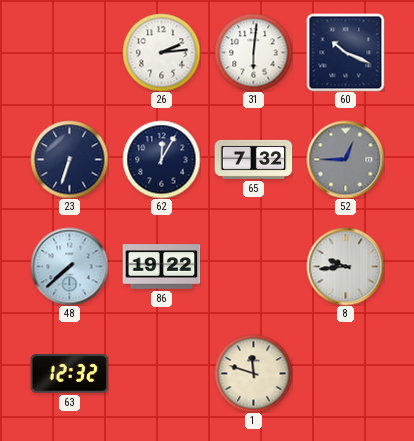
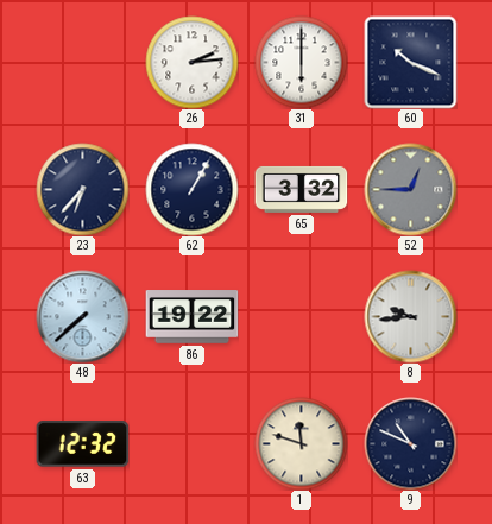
31: 6:01 -> 6:00
23: 6:33 -> 6:37
62: 12:05 -> 1:05
65: 7:32 -> 3:32
9: none -> 10:49
